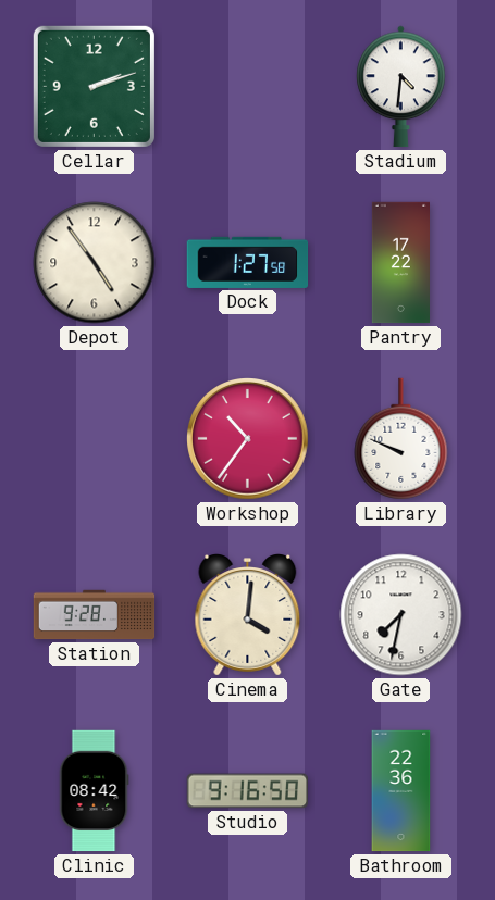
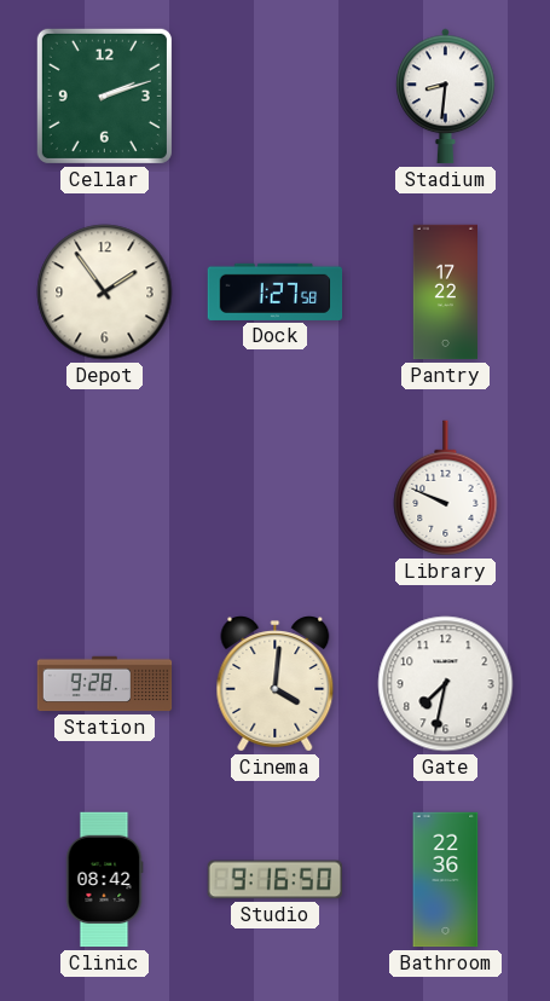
Stadium: 4:31 -> 8:31
Depot: 4:54 -> 1:54
Workshop: 10:36 -> none
